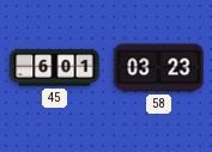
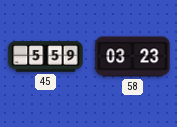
45: 6:01 -> 5:59
